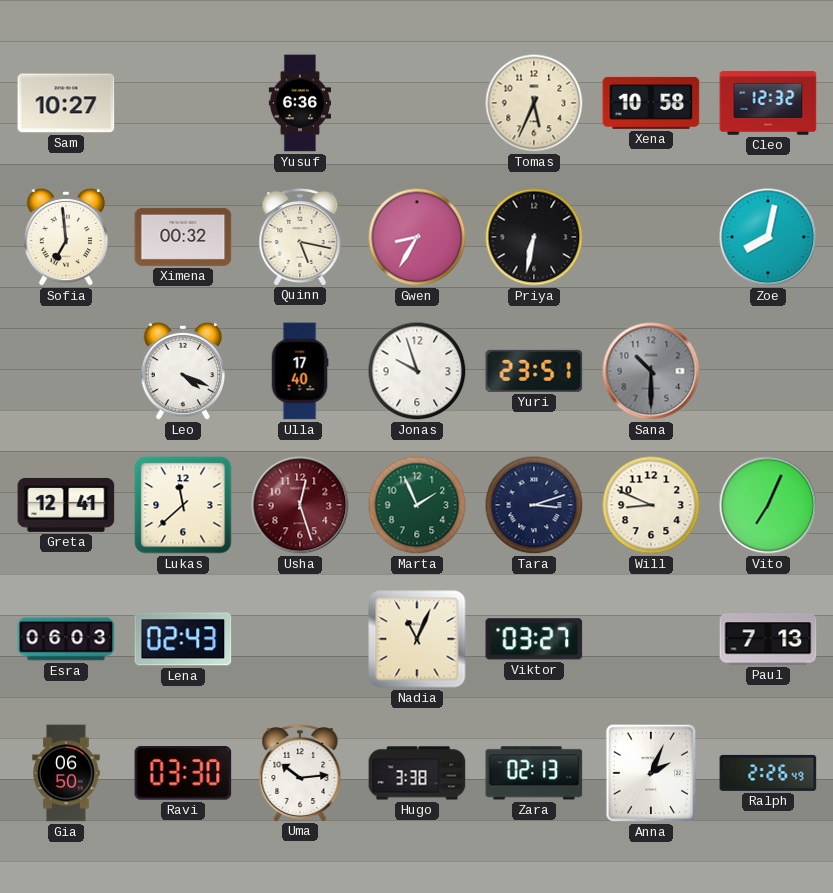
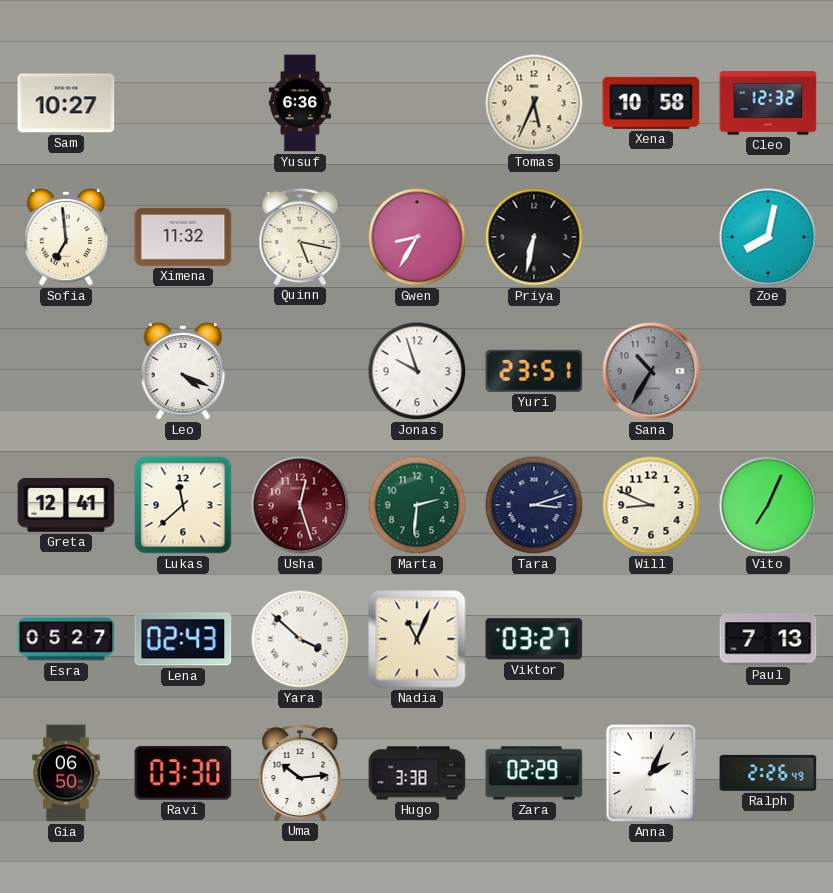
Ximena: 00:32 -> 11:32
Ulla: 17:40 -> none
Sana: 10:30 -> 10:35
Marta: 1:56 -> 2:31
Esra: 06:03 -> 05:27
Yara: none -> 3:52
Zara: 02:13 -> 02:29
